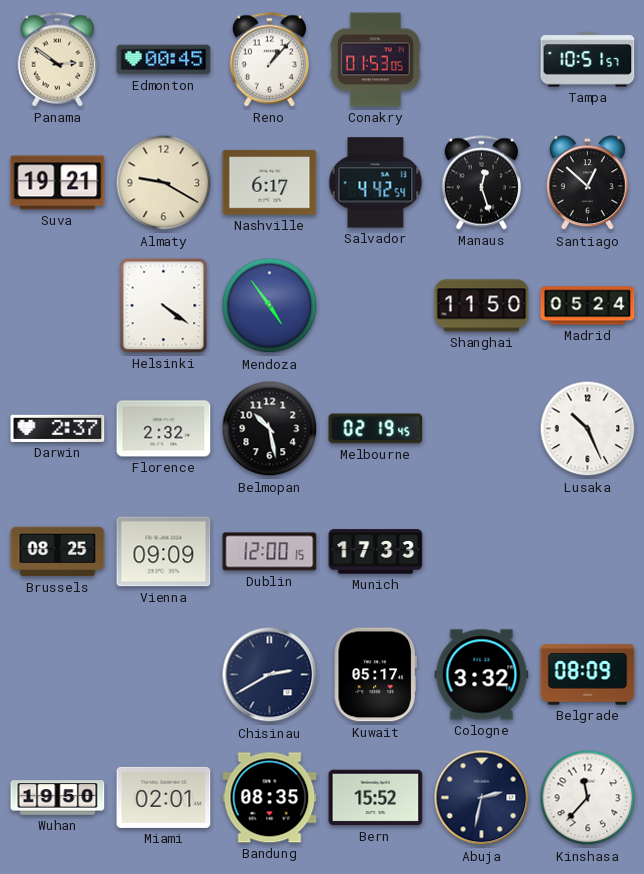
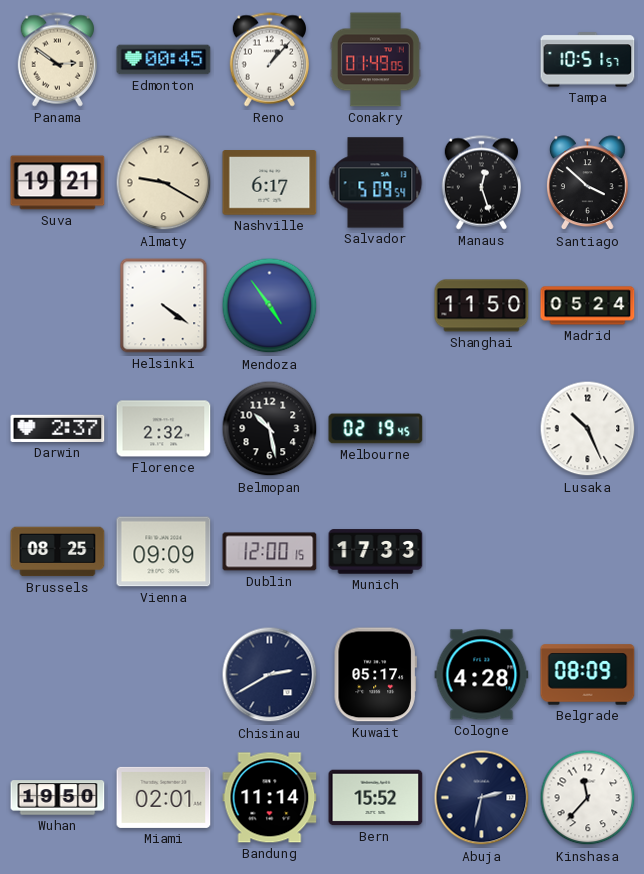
Conakry: 01:53 -> 01:49
Salvador: 4:42 -> 5:09
Santiago: 12:52 -> 3:52
Cologne: 3:32 -> 4:28
Bandung: 08:35 -> 11:14
